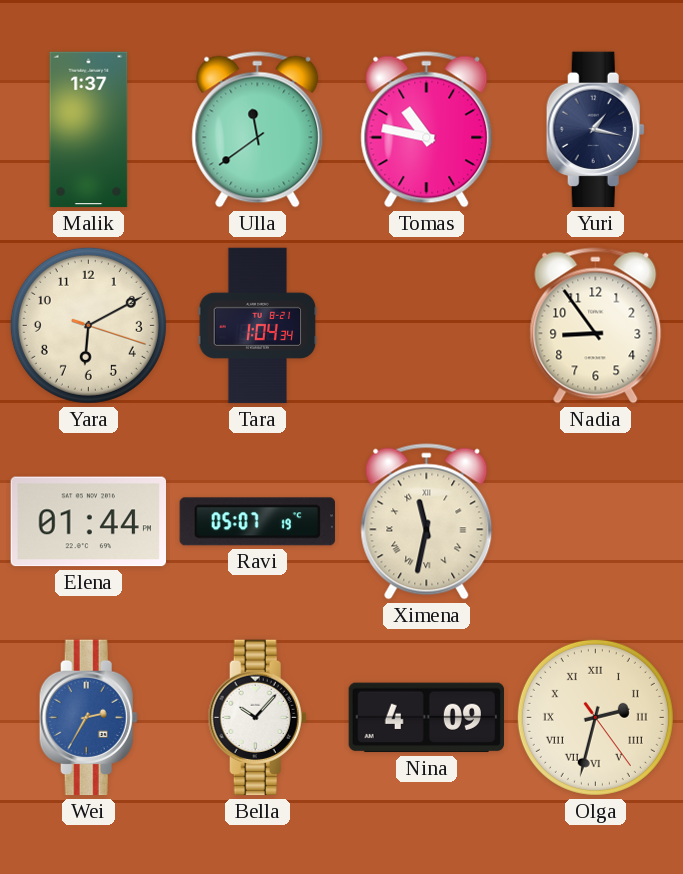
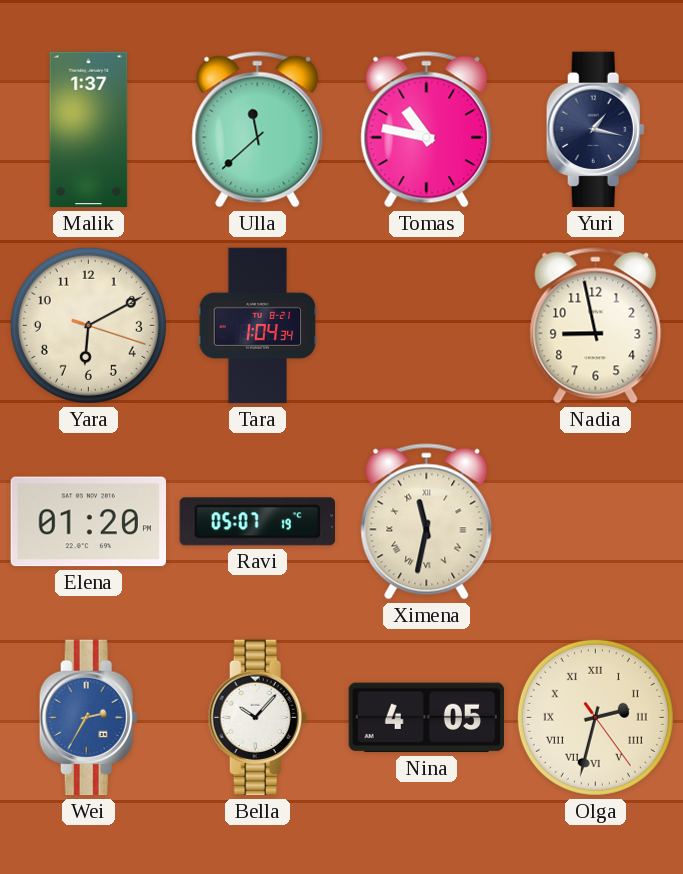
Ulla: 11:39 -> 11:38
Nadia: 8:54 -> 8:58
Elena: 01:44 -> 01:20
Nina: 4:09 -> 4:05
